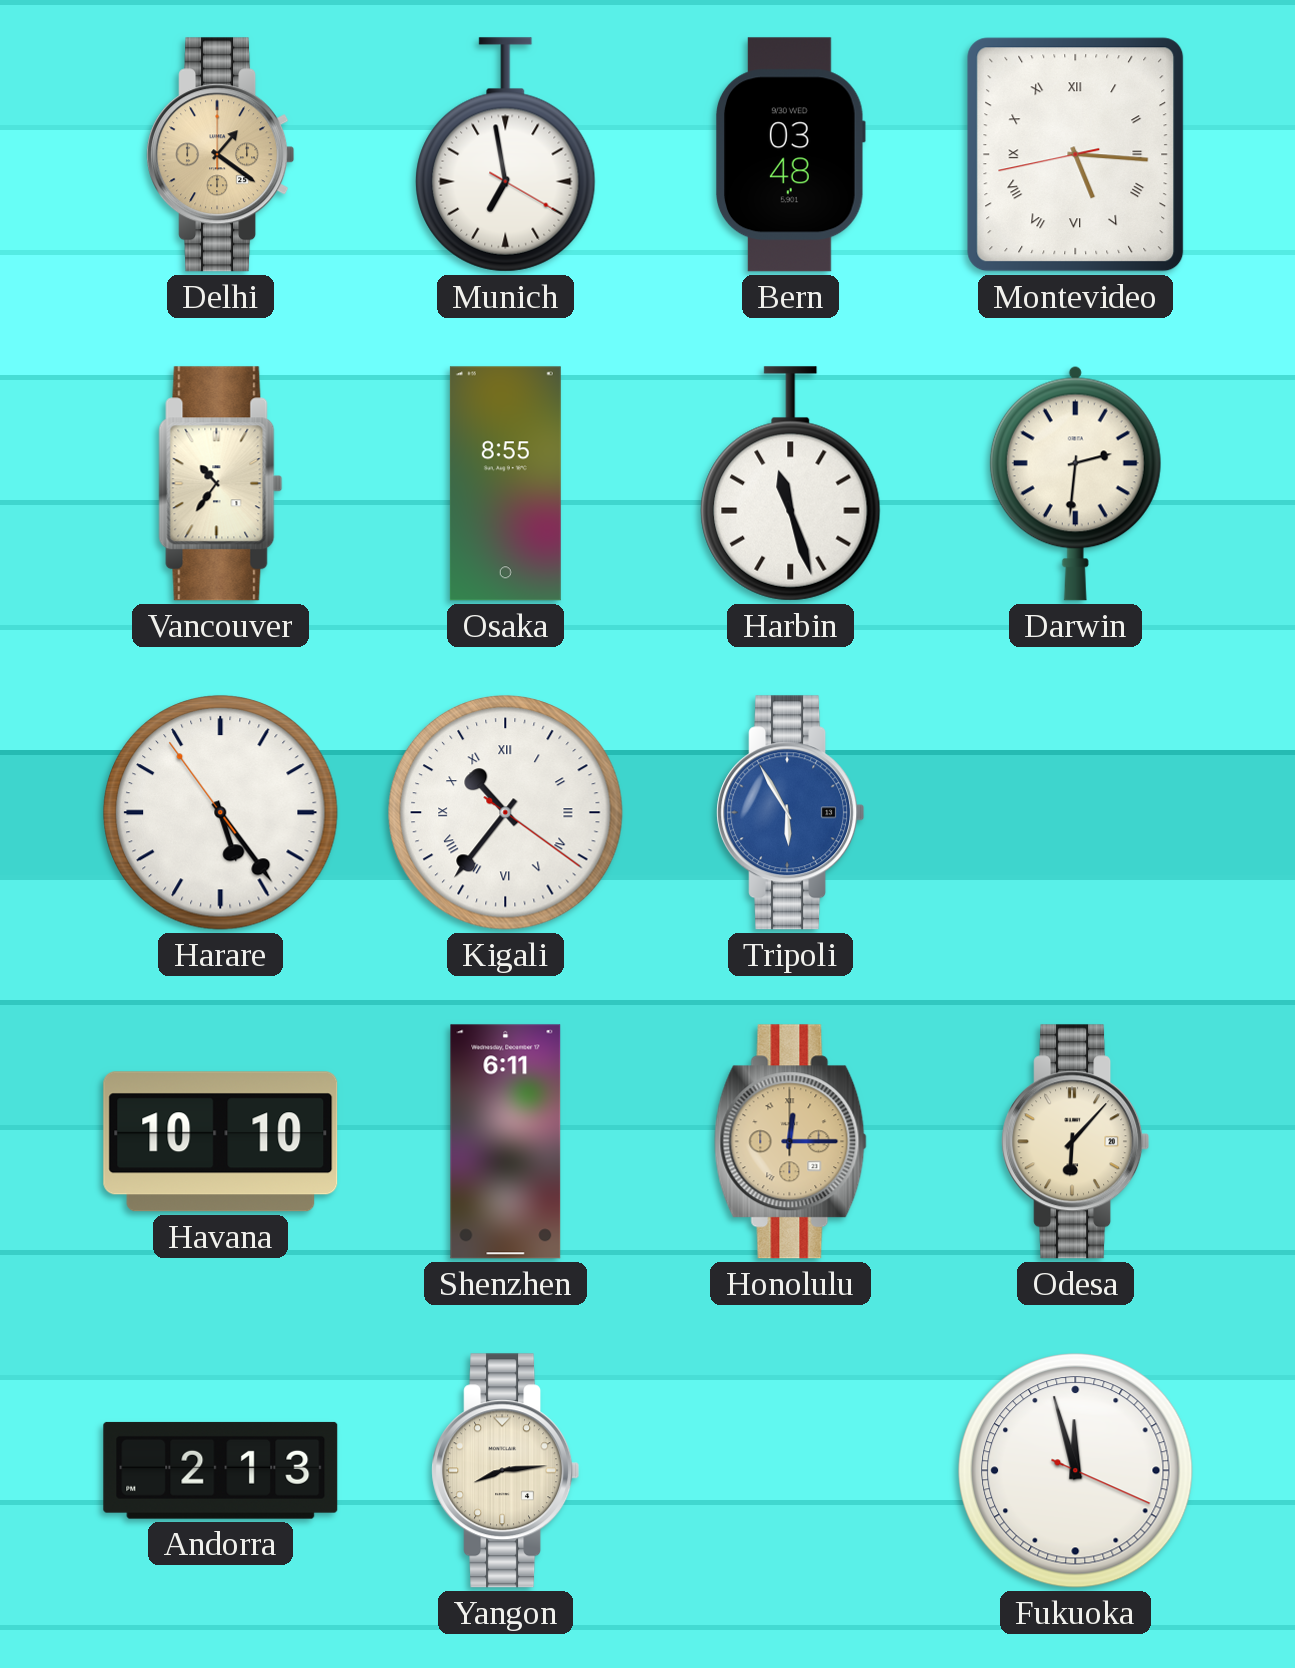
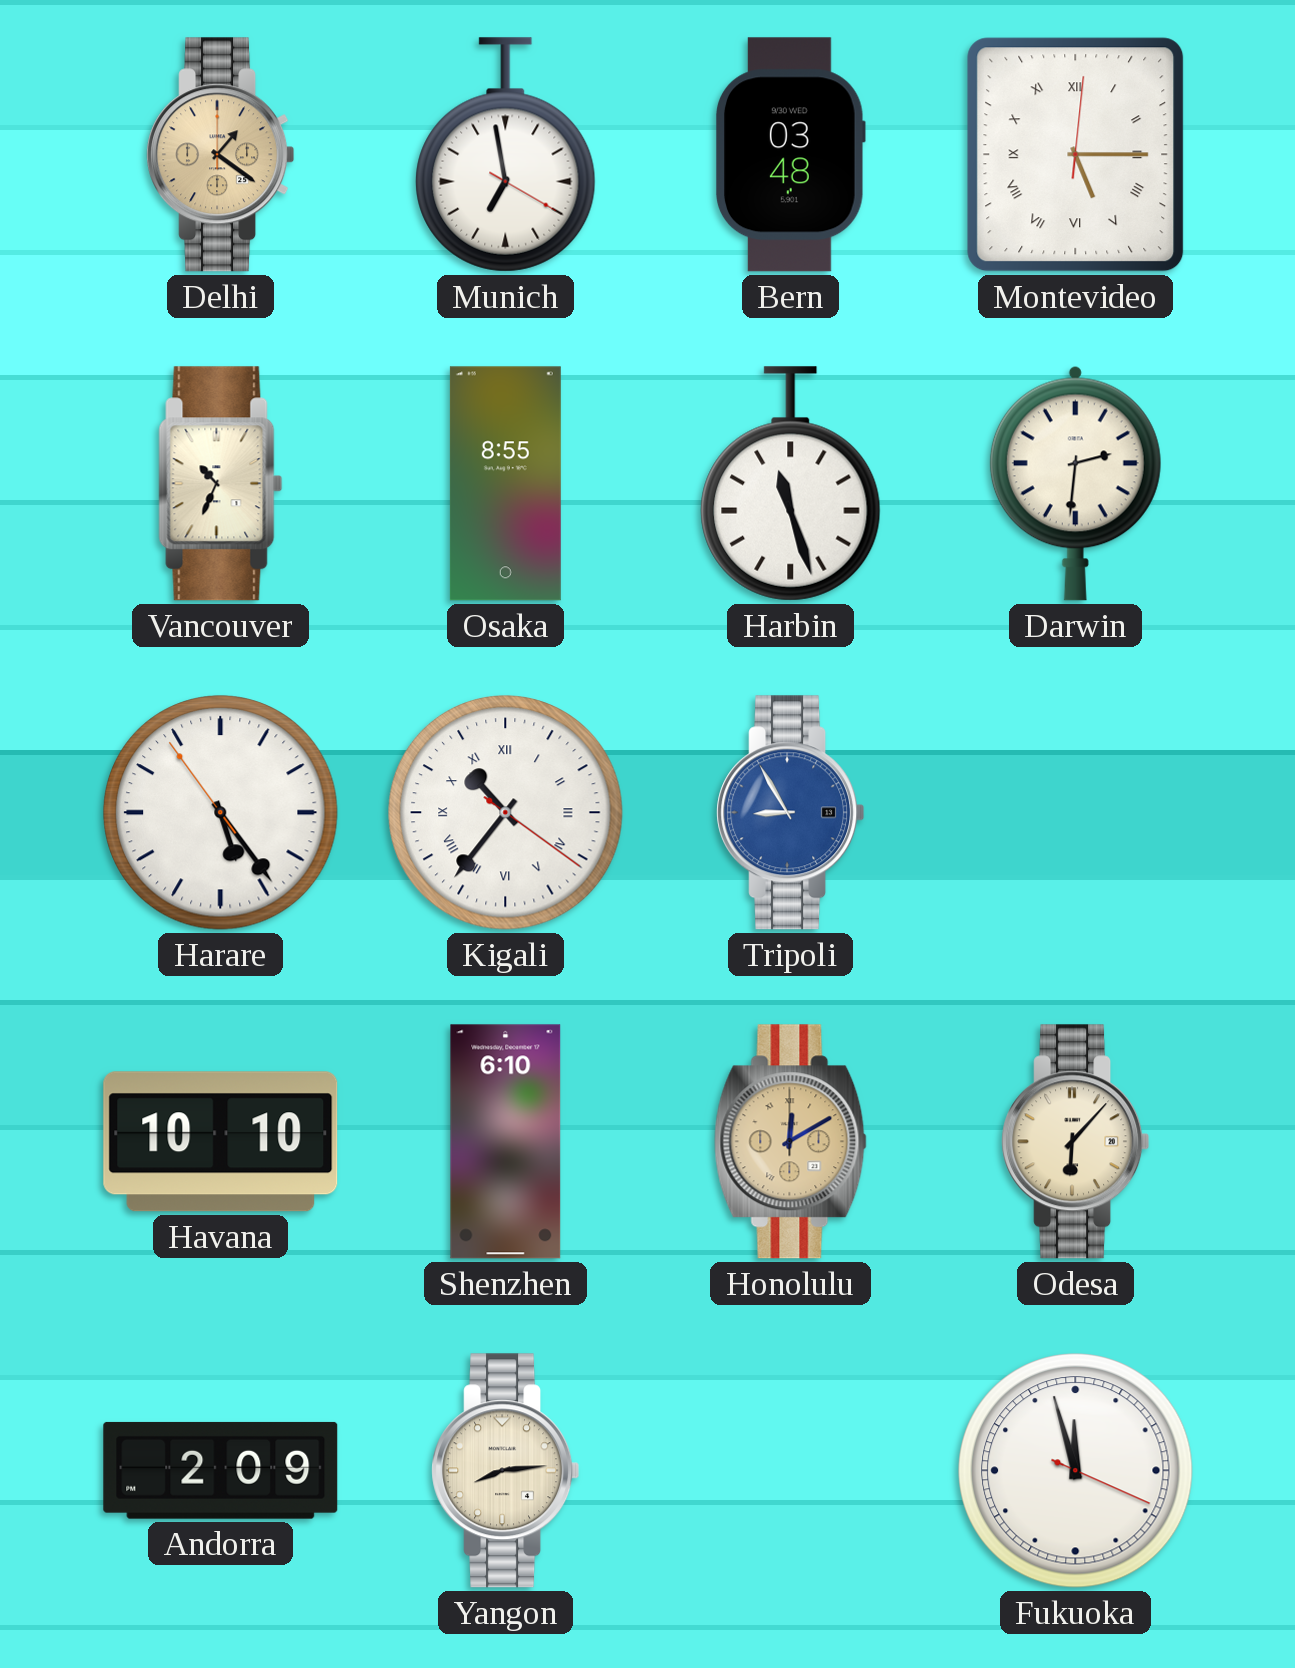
Montevideo: 5:15:43 -> 5:15:01
Vancouver: 10:36 -> 10:34
Tripoli: 5:55 -> 8:55
Shenzhen: 6:11 -> 6:10
Honolulu: 12:15 -> 12:10
Andorra: 2:13 -> 2:09
